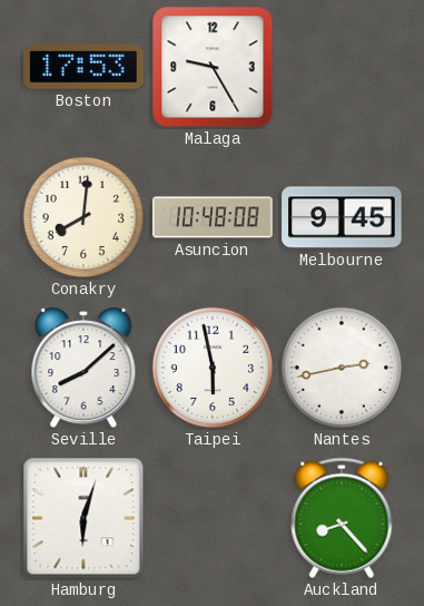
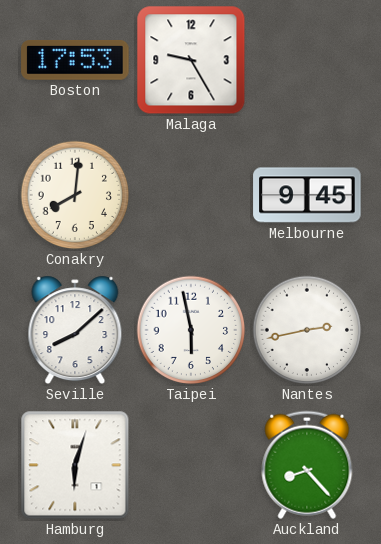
Asuncion: 10:48 -> none
